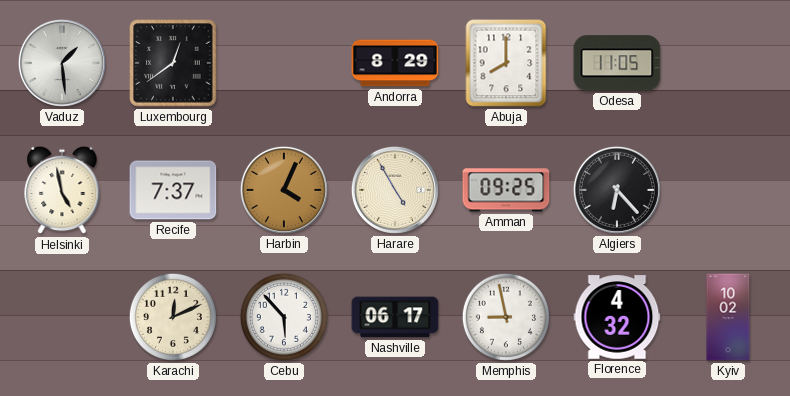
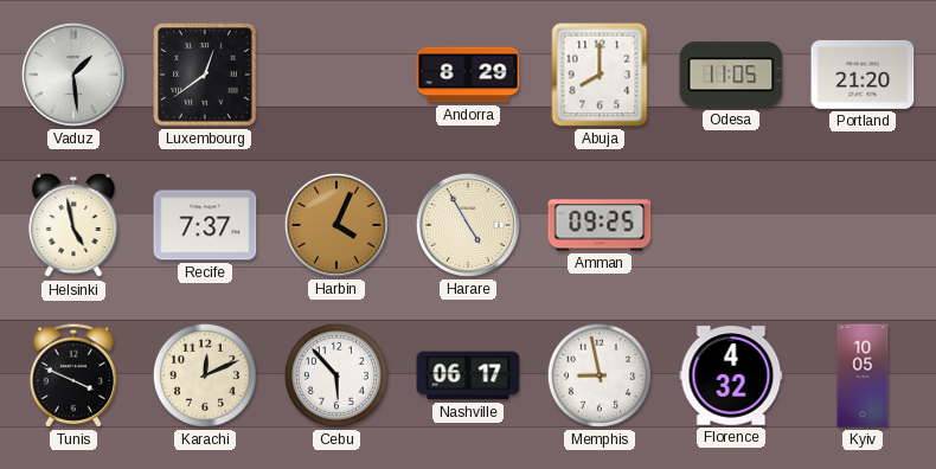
Portland: none -> 21:20
Algiers: 6:23 -> none
Tunis: none -> 3:49
Kyiv: 10:02 -> 10:05
